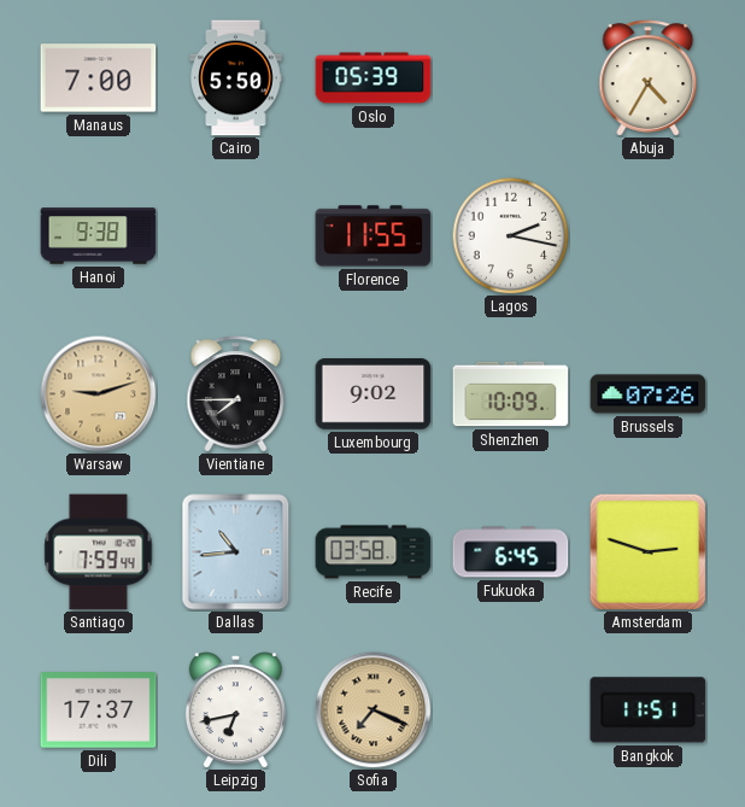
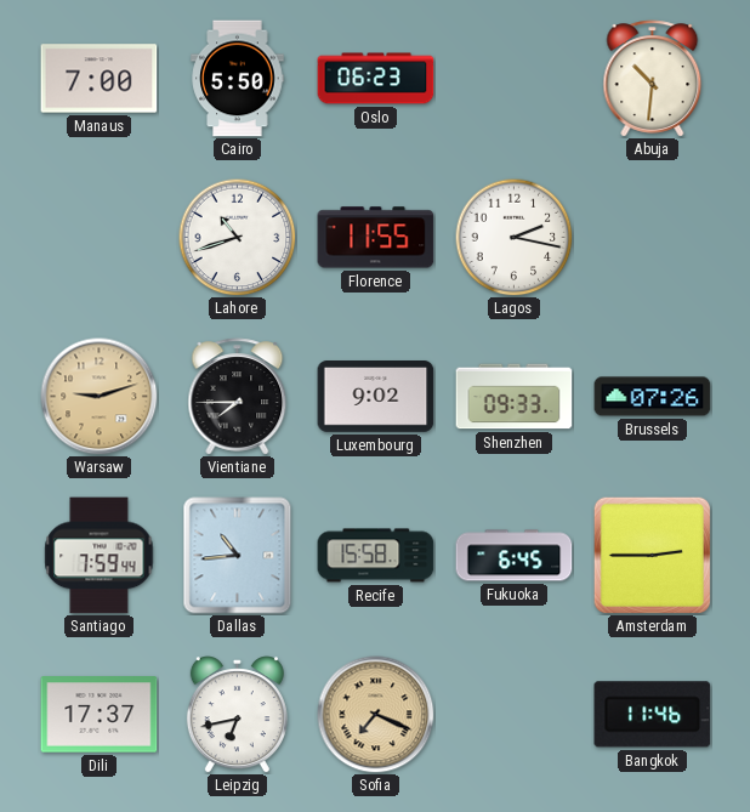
Oslo: 05:39 -> 06:23
Abuja: 4:35 -> 10:31
Hanoi: 9:38 -> none
Lahore: none -> 10:42
Shenzhen: 10:09 -> 09:33
Recife: 03:58 -> 15:58
Amsterdam: 2:48 -> 2:45
Bangkok: 11:51 -> 11:46
